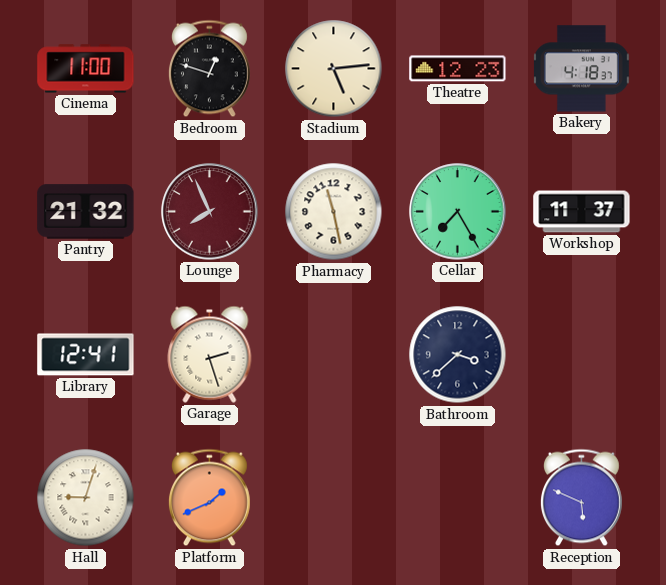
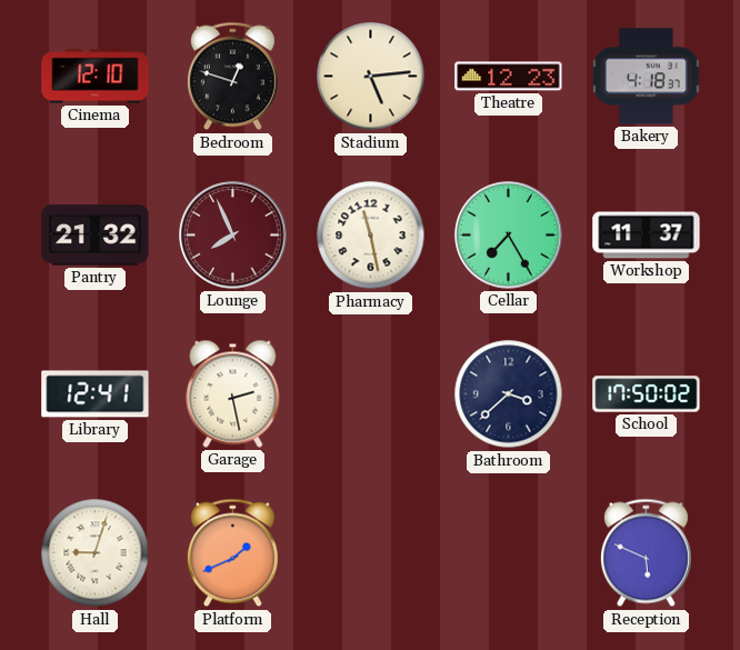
Cinema: 11:00 -> 12:10
Garage: 2:27 -> 2:28
School: none -> 17:50
